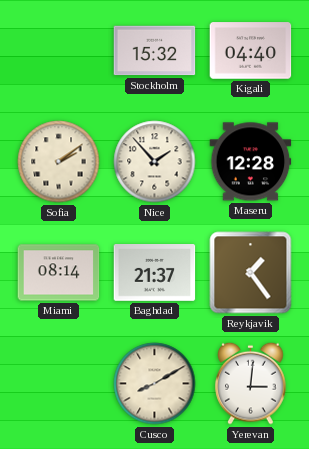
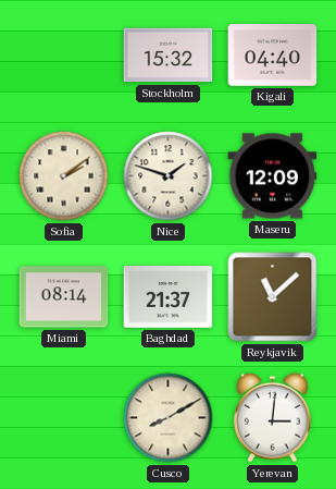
Nice: 1:53 -> 1:48
Maseru: 12:28 -> 12:09
Reykjavik: 1:24 -> 11:08
